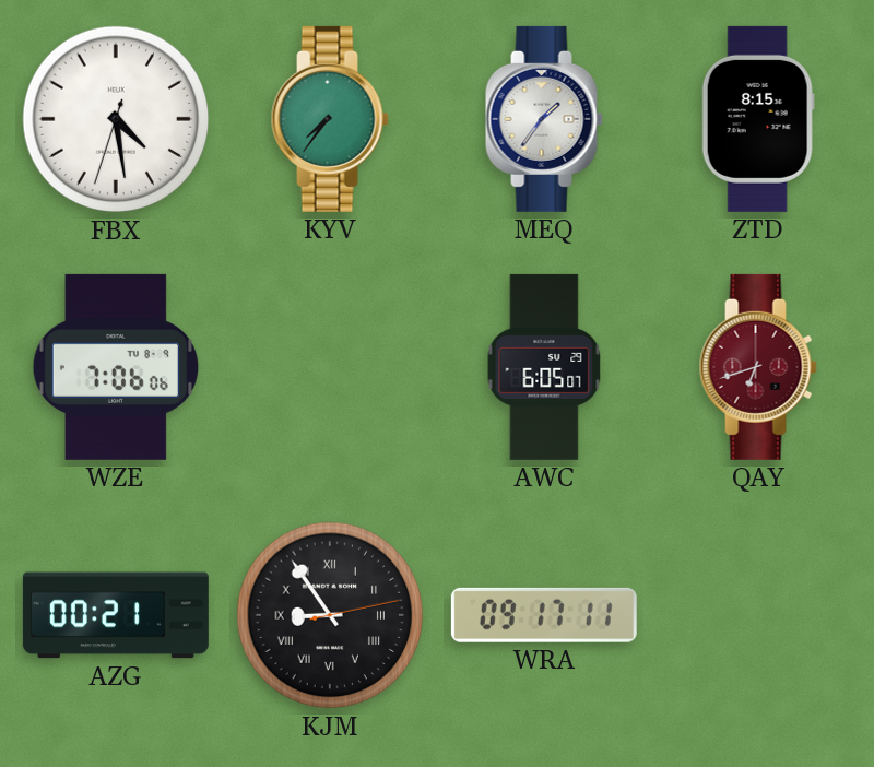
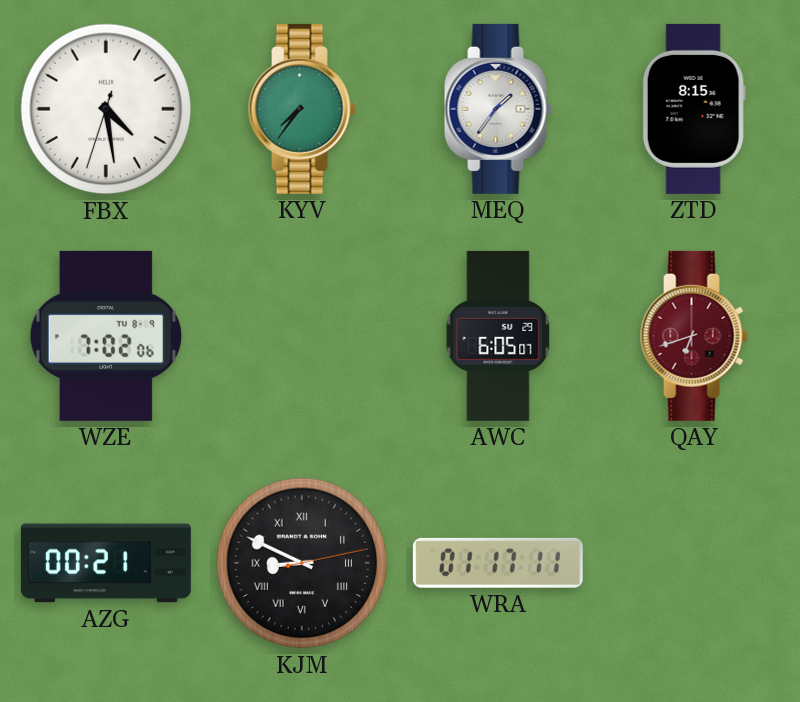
WZE: 7:06 -> 7:02
KJM: 8:54 -> 8:49
WRA: 09:17 -> 01:17
